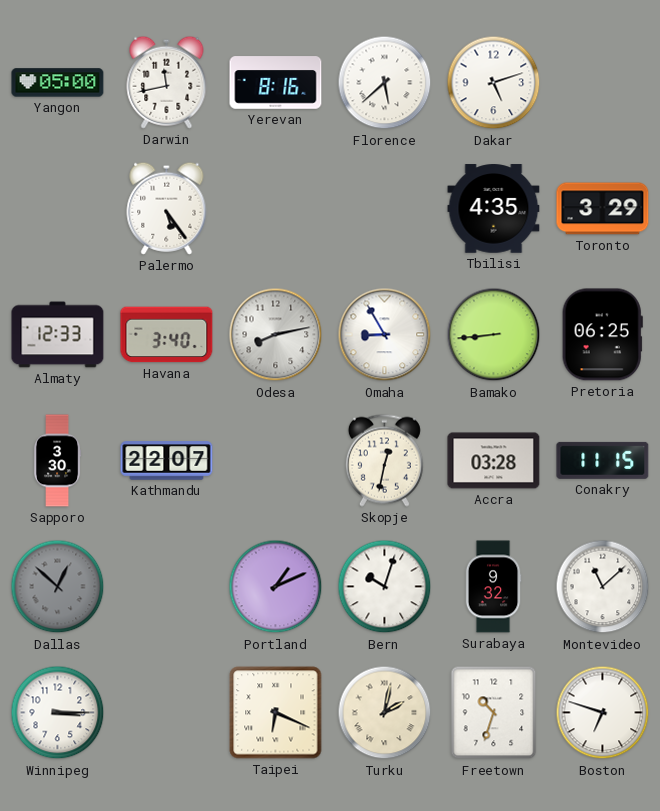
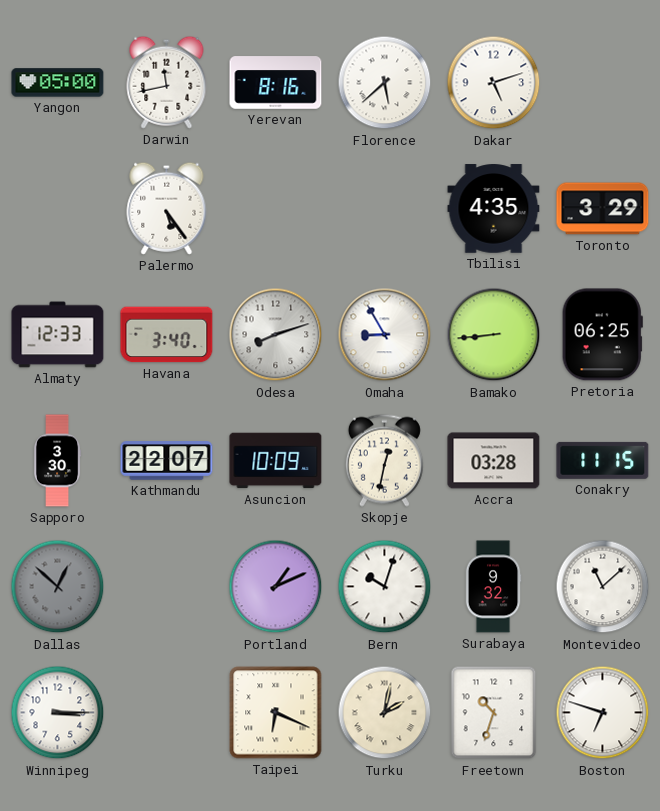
Odesa: 8:13 -> 8:12
Asuncion: none -> 10:09
